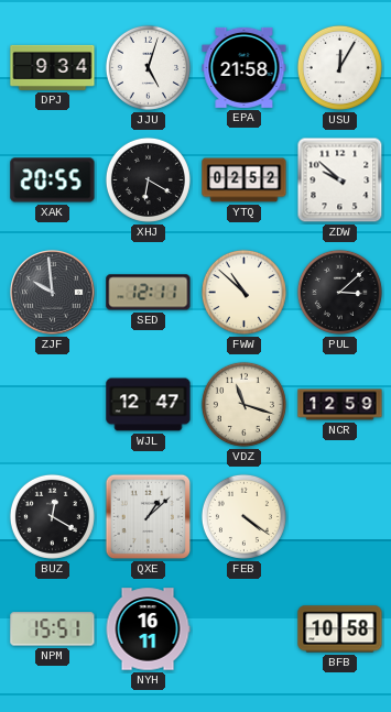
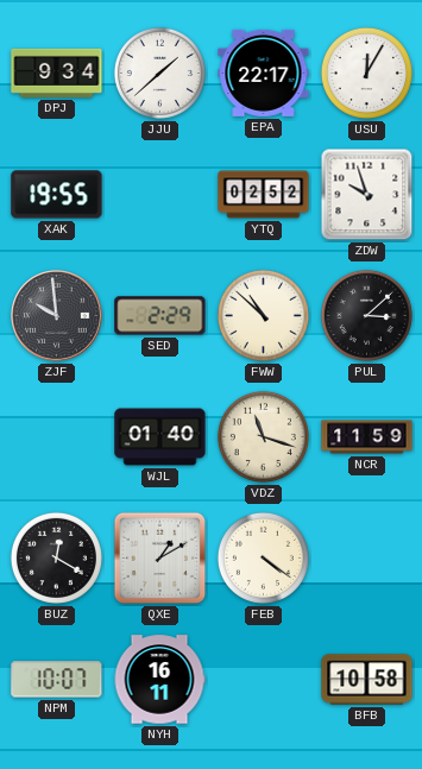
JJU: 5:03 -> 1:38
EPA: 21:58 -> 22:17
XAK: 20:55 -> 19:55
XHJ: 6:20 -> none
ZDW: 9:52 -> 9:57
SED: 12:11 -> 2:29
WJL: 12:47 -> 01:40
NCR: 12:59 -> 11:59
QXE: 1:08 -> 1:10
NPM: 15:51 -> 10:07
